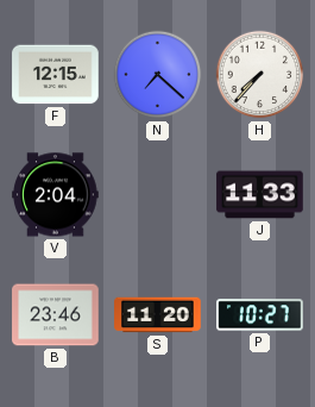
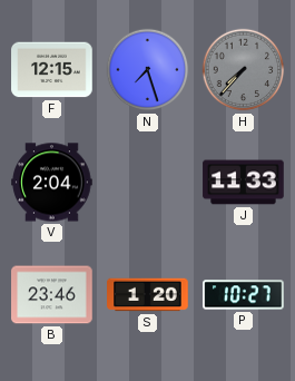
N: 7:22 -> 7:27
H dial: white -> grey
S: 11:20 -> 1:20
